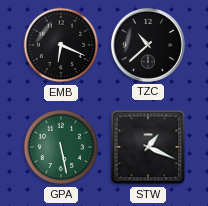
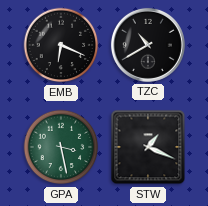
TZC: 10:38 -> 10:40
GPA: 5:28 -> 3:28
